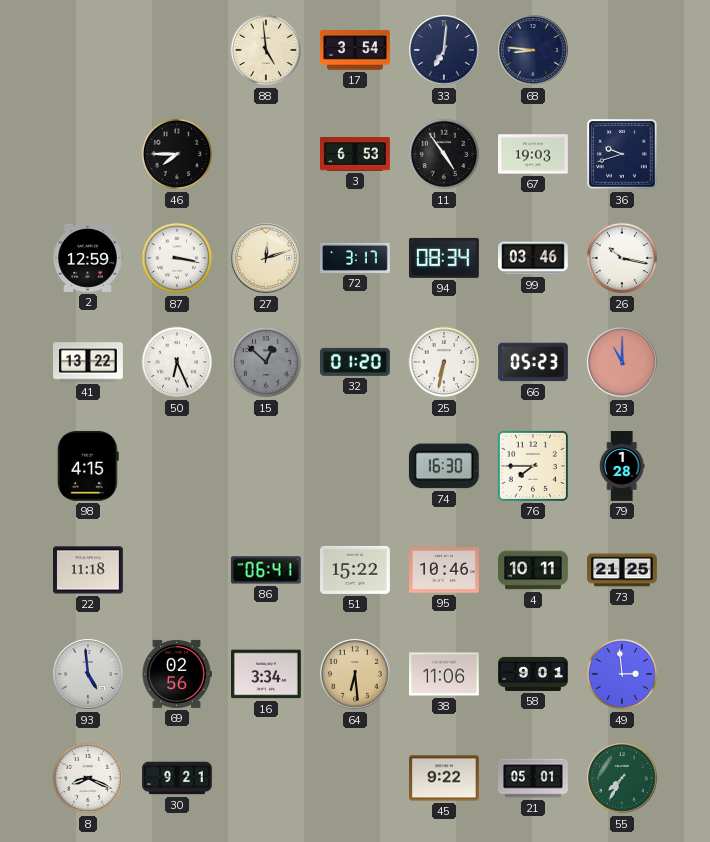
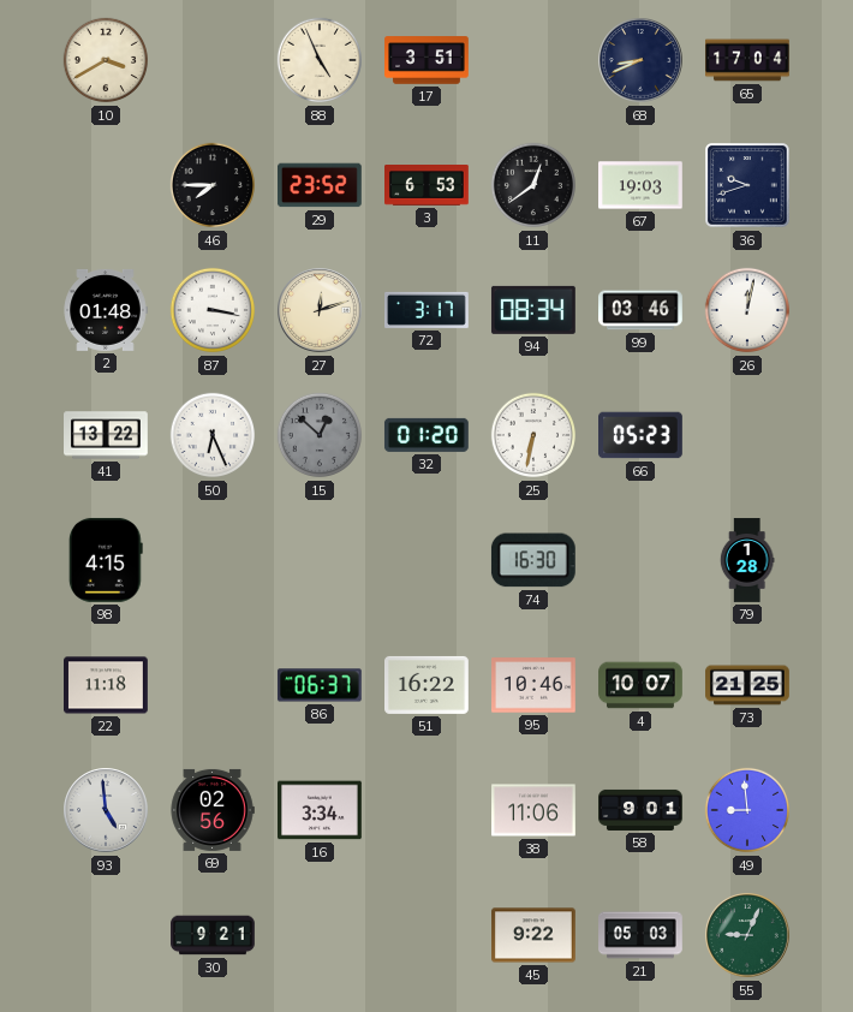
10: none -> 3:40
88: 4:59 -> 4:56
17: 3:54 -> 3:51
33: 7:01 -> none
68: 8:46 -> 8:41
65: none -> 17:04
29: none -> 23:52
11: 4:54 -> 12:39
2: 12:59 -> 01:48
26: 10:17 -> 12:02
23: 11:00 -> none
76: 7:45 -> none
86: 06:41 -> 06:37
51: 15:22 -> 16:22
4: 10:11 -> 10:07
64: 6:29 -> none
49: 2:59 -> 8:59
8: 8:19 -> none
21: 05:01 -> 05:03
55: 7:35 -> 9:04
